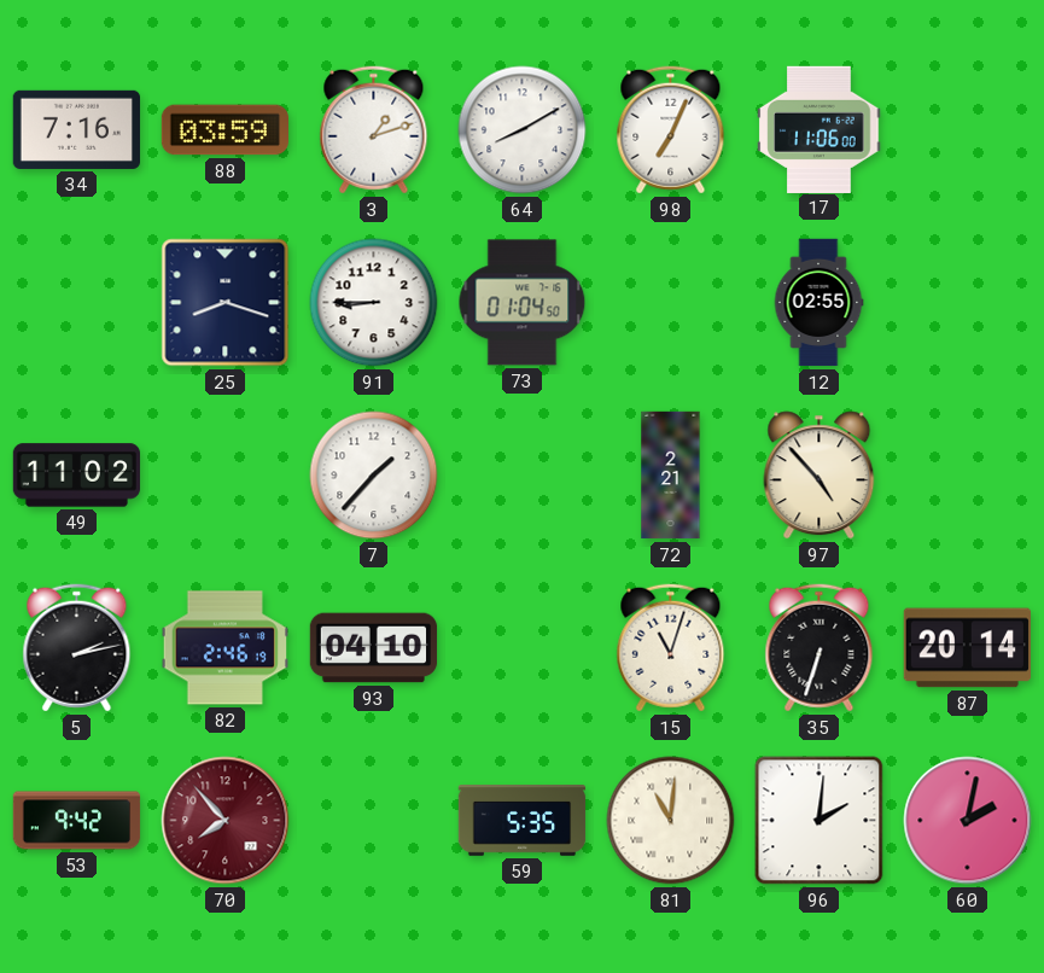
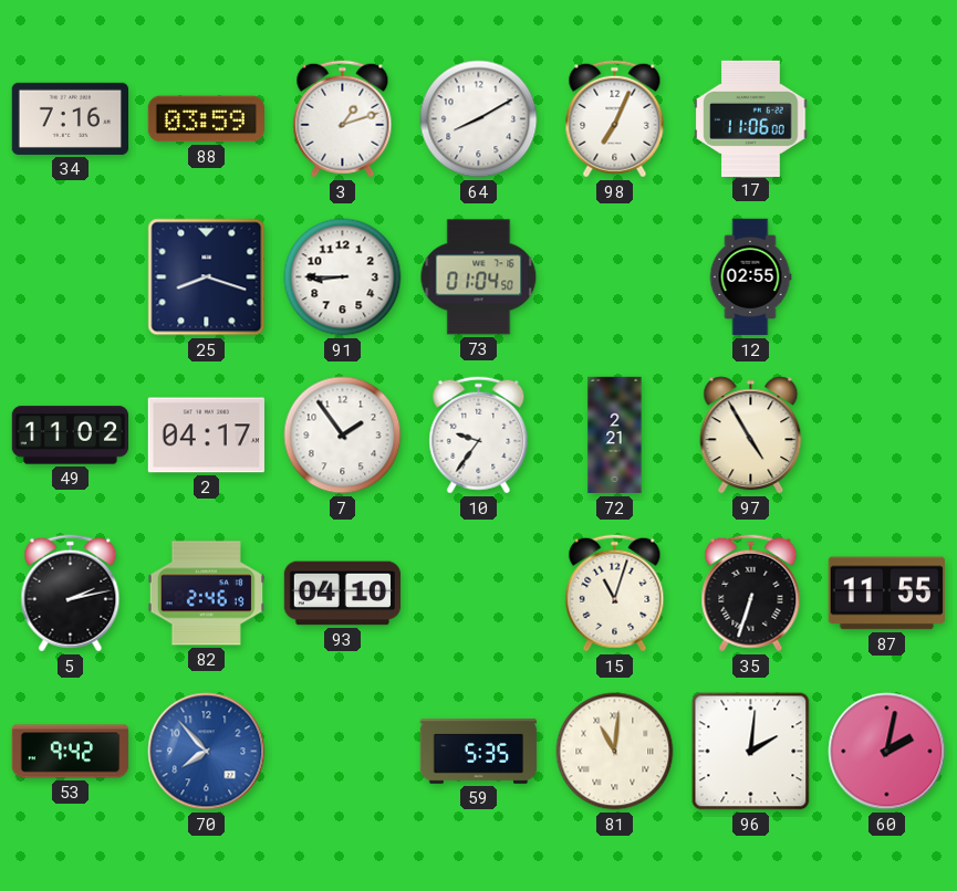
2: none -> 04:17
7: 1:37 -> 1:54
10: none -> 9:36
97: 4:53 -> 4:55
87: 20:14 -> 11:55
70 dial: burgundy -> blue
